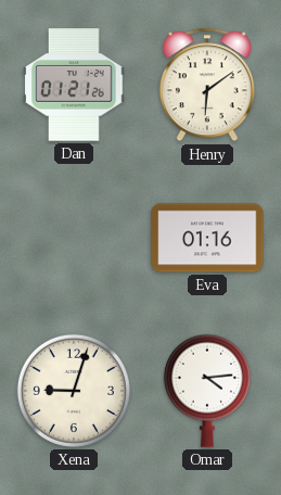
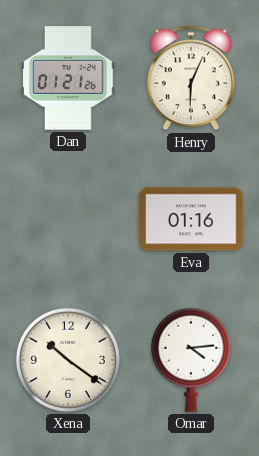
Henry: 6:09 -> 6:04
Xena: 9:03 -> 10:21
